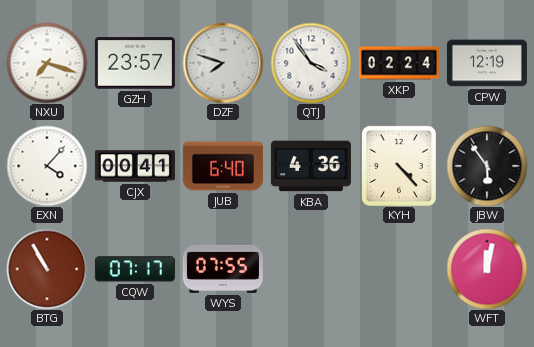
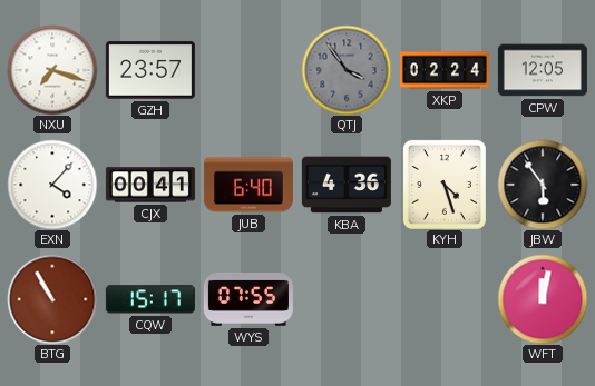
DZF: 7:48 -> none
QTJ dial: white -> grey
CPW: 12:19 -> 12:05
KYH: 4:23 -> 4:27
CQW: 07:17 -> 15:17
